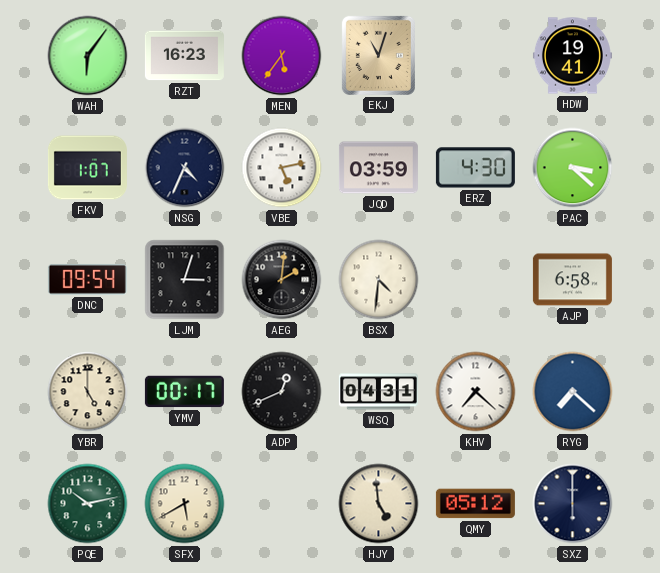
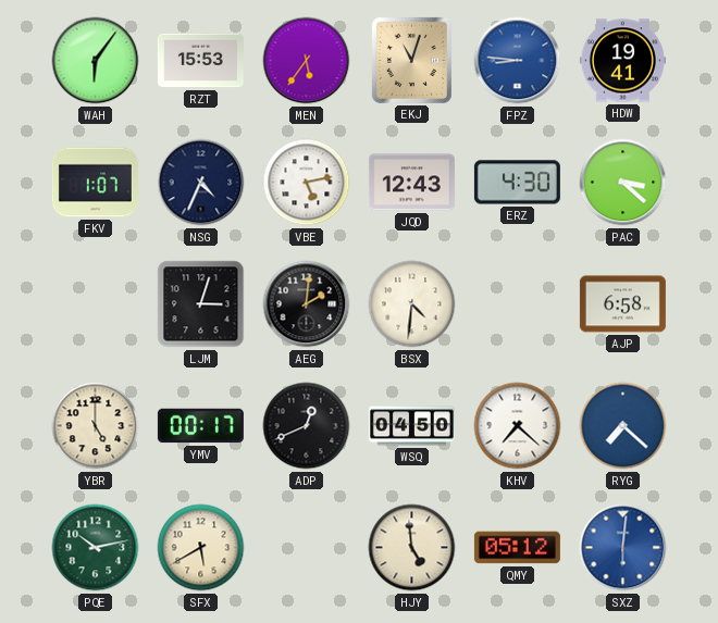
RZT: 16:23 -> 15:53
FPZ: none -> 8:46
JQD: 03:59 -> 12:43
DNC: 09:54 -> none
WSQ: 04:31 -> 04:50
SXZ: 6:00 -> 6:01
SXZ dial: navy -> blue
